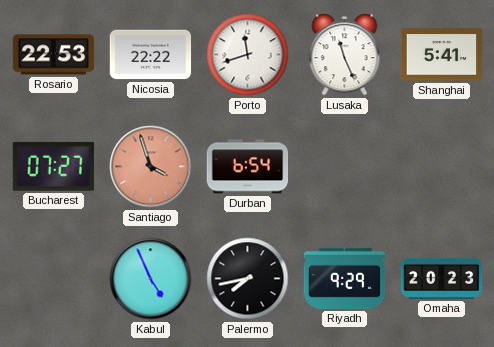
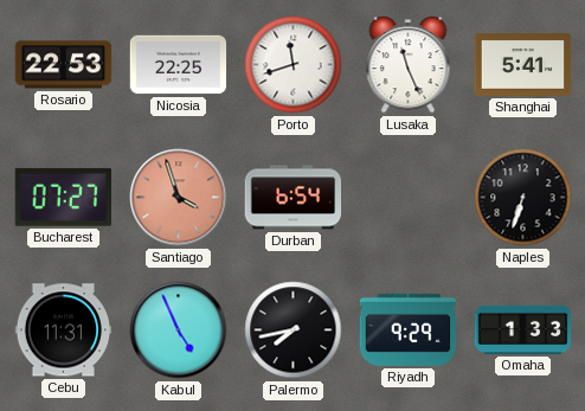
Nicosia: 22:22 -> 22:25
Naples: none -> 6:33
Cebu: none -> 11:31
Omaha: 20:23 -> 1:33
